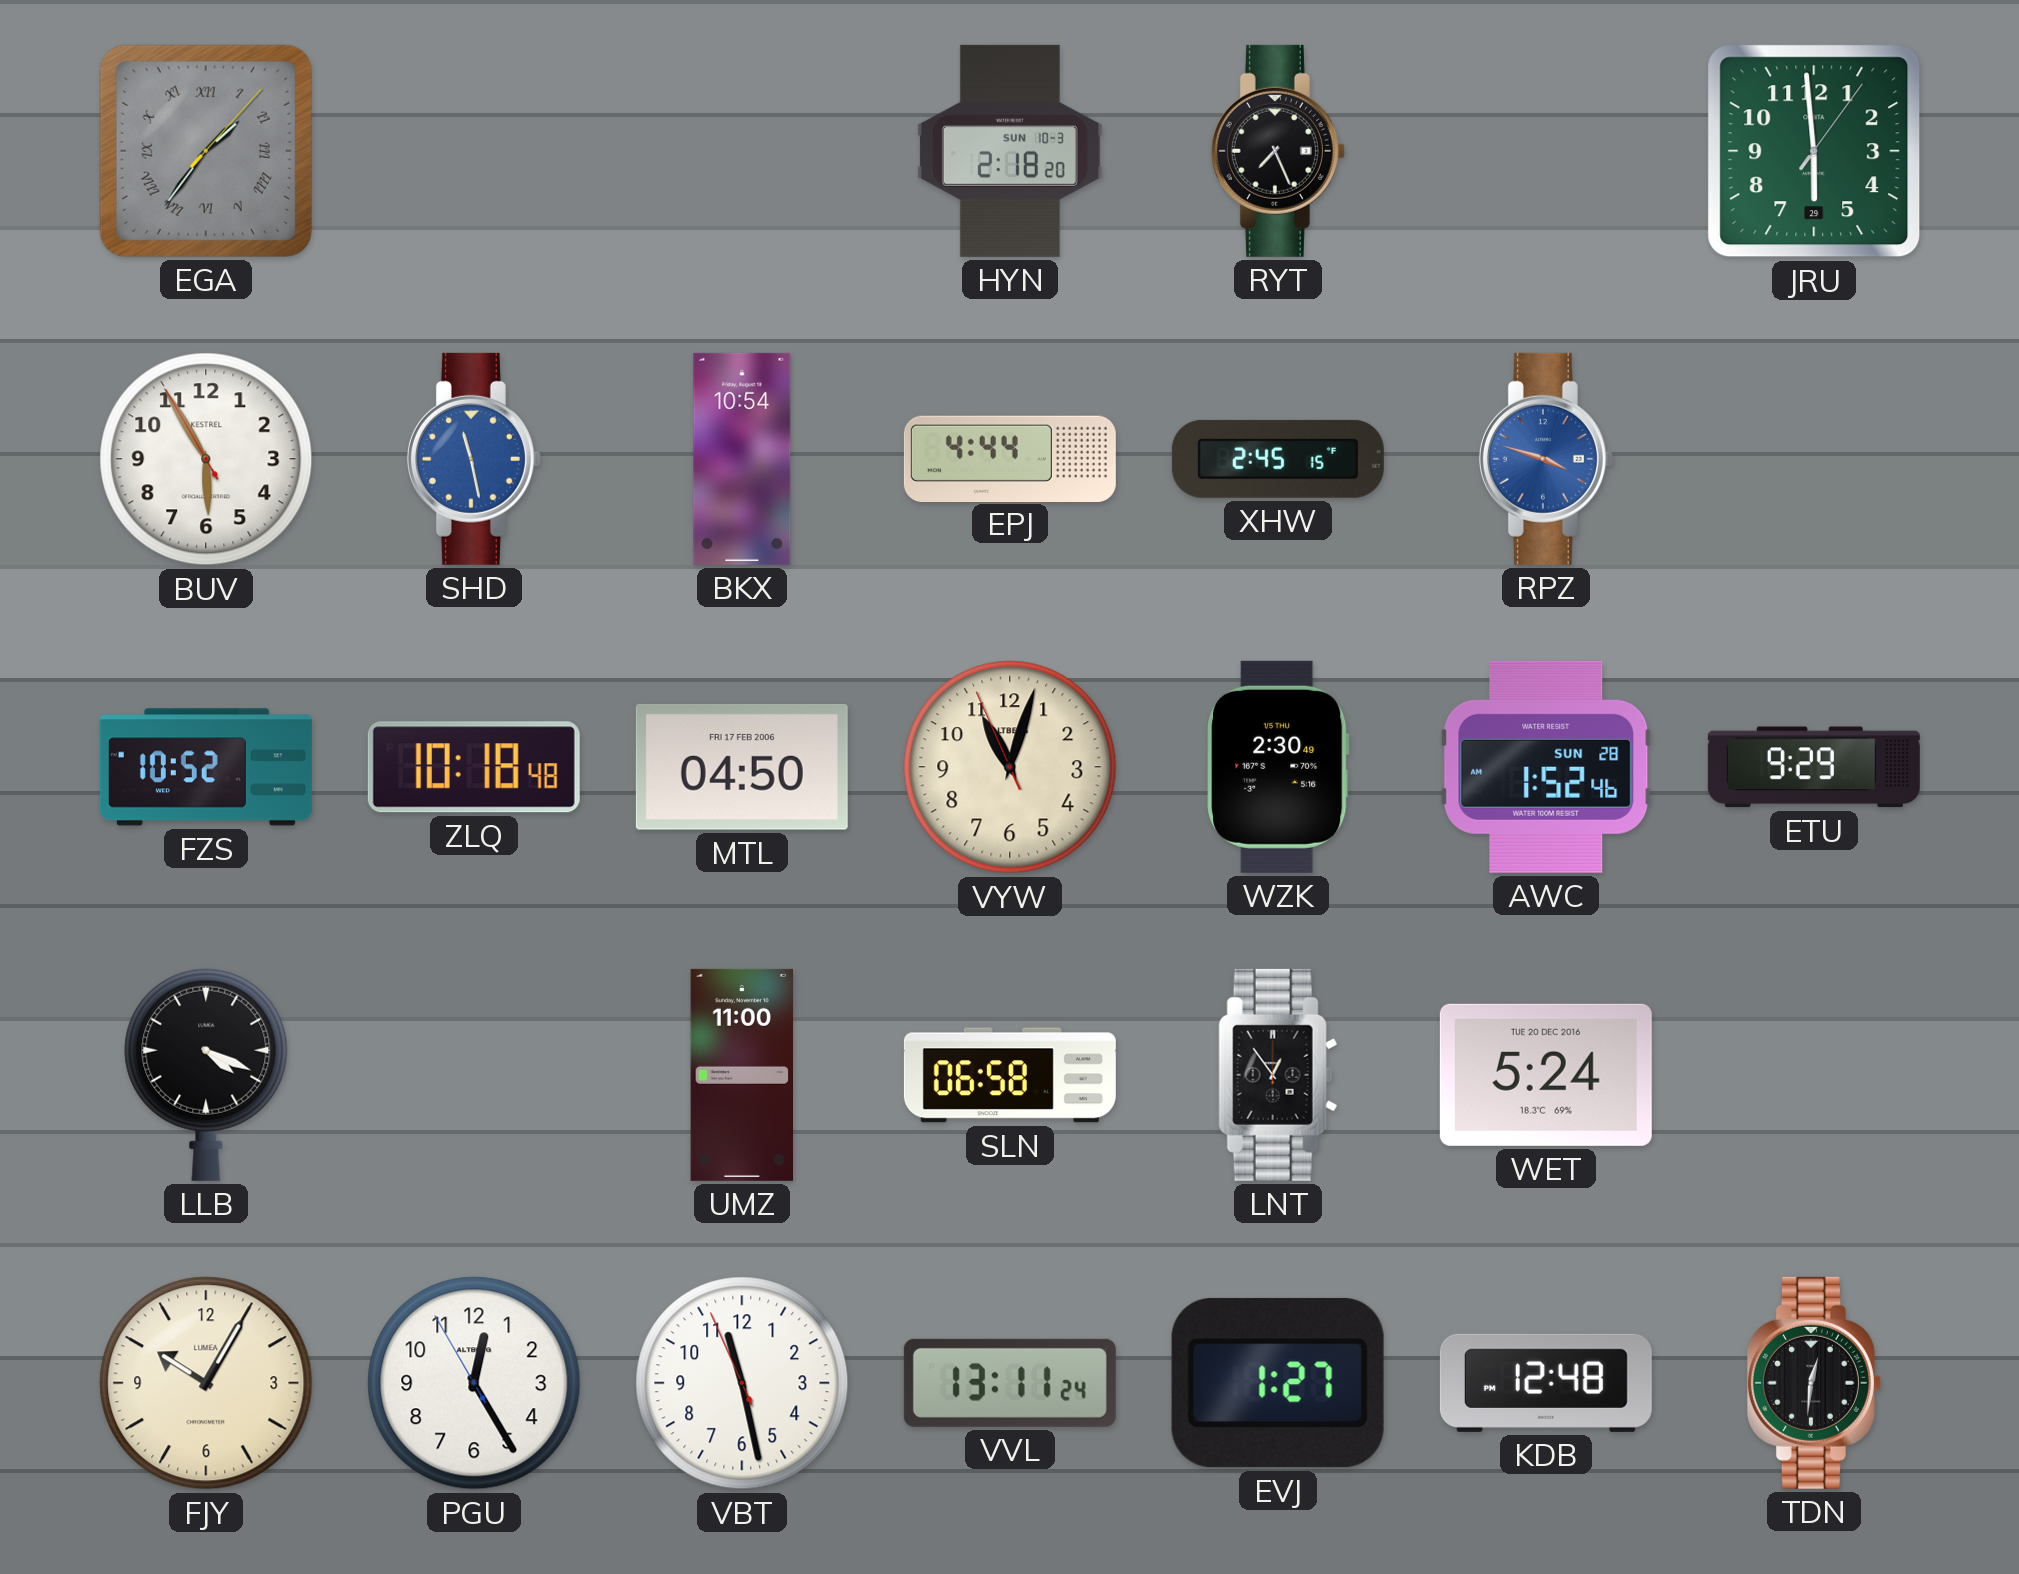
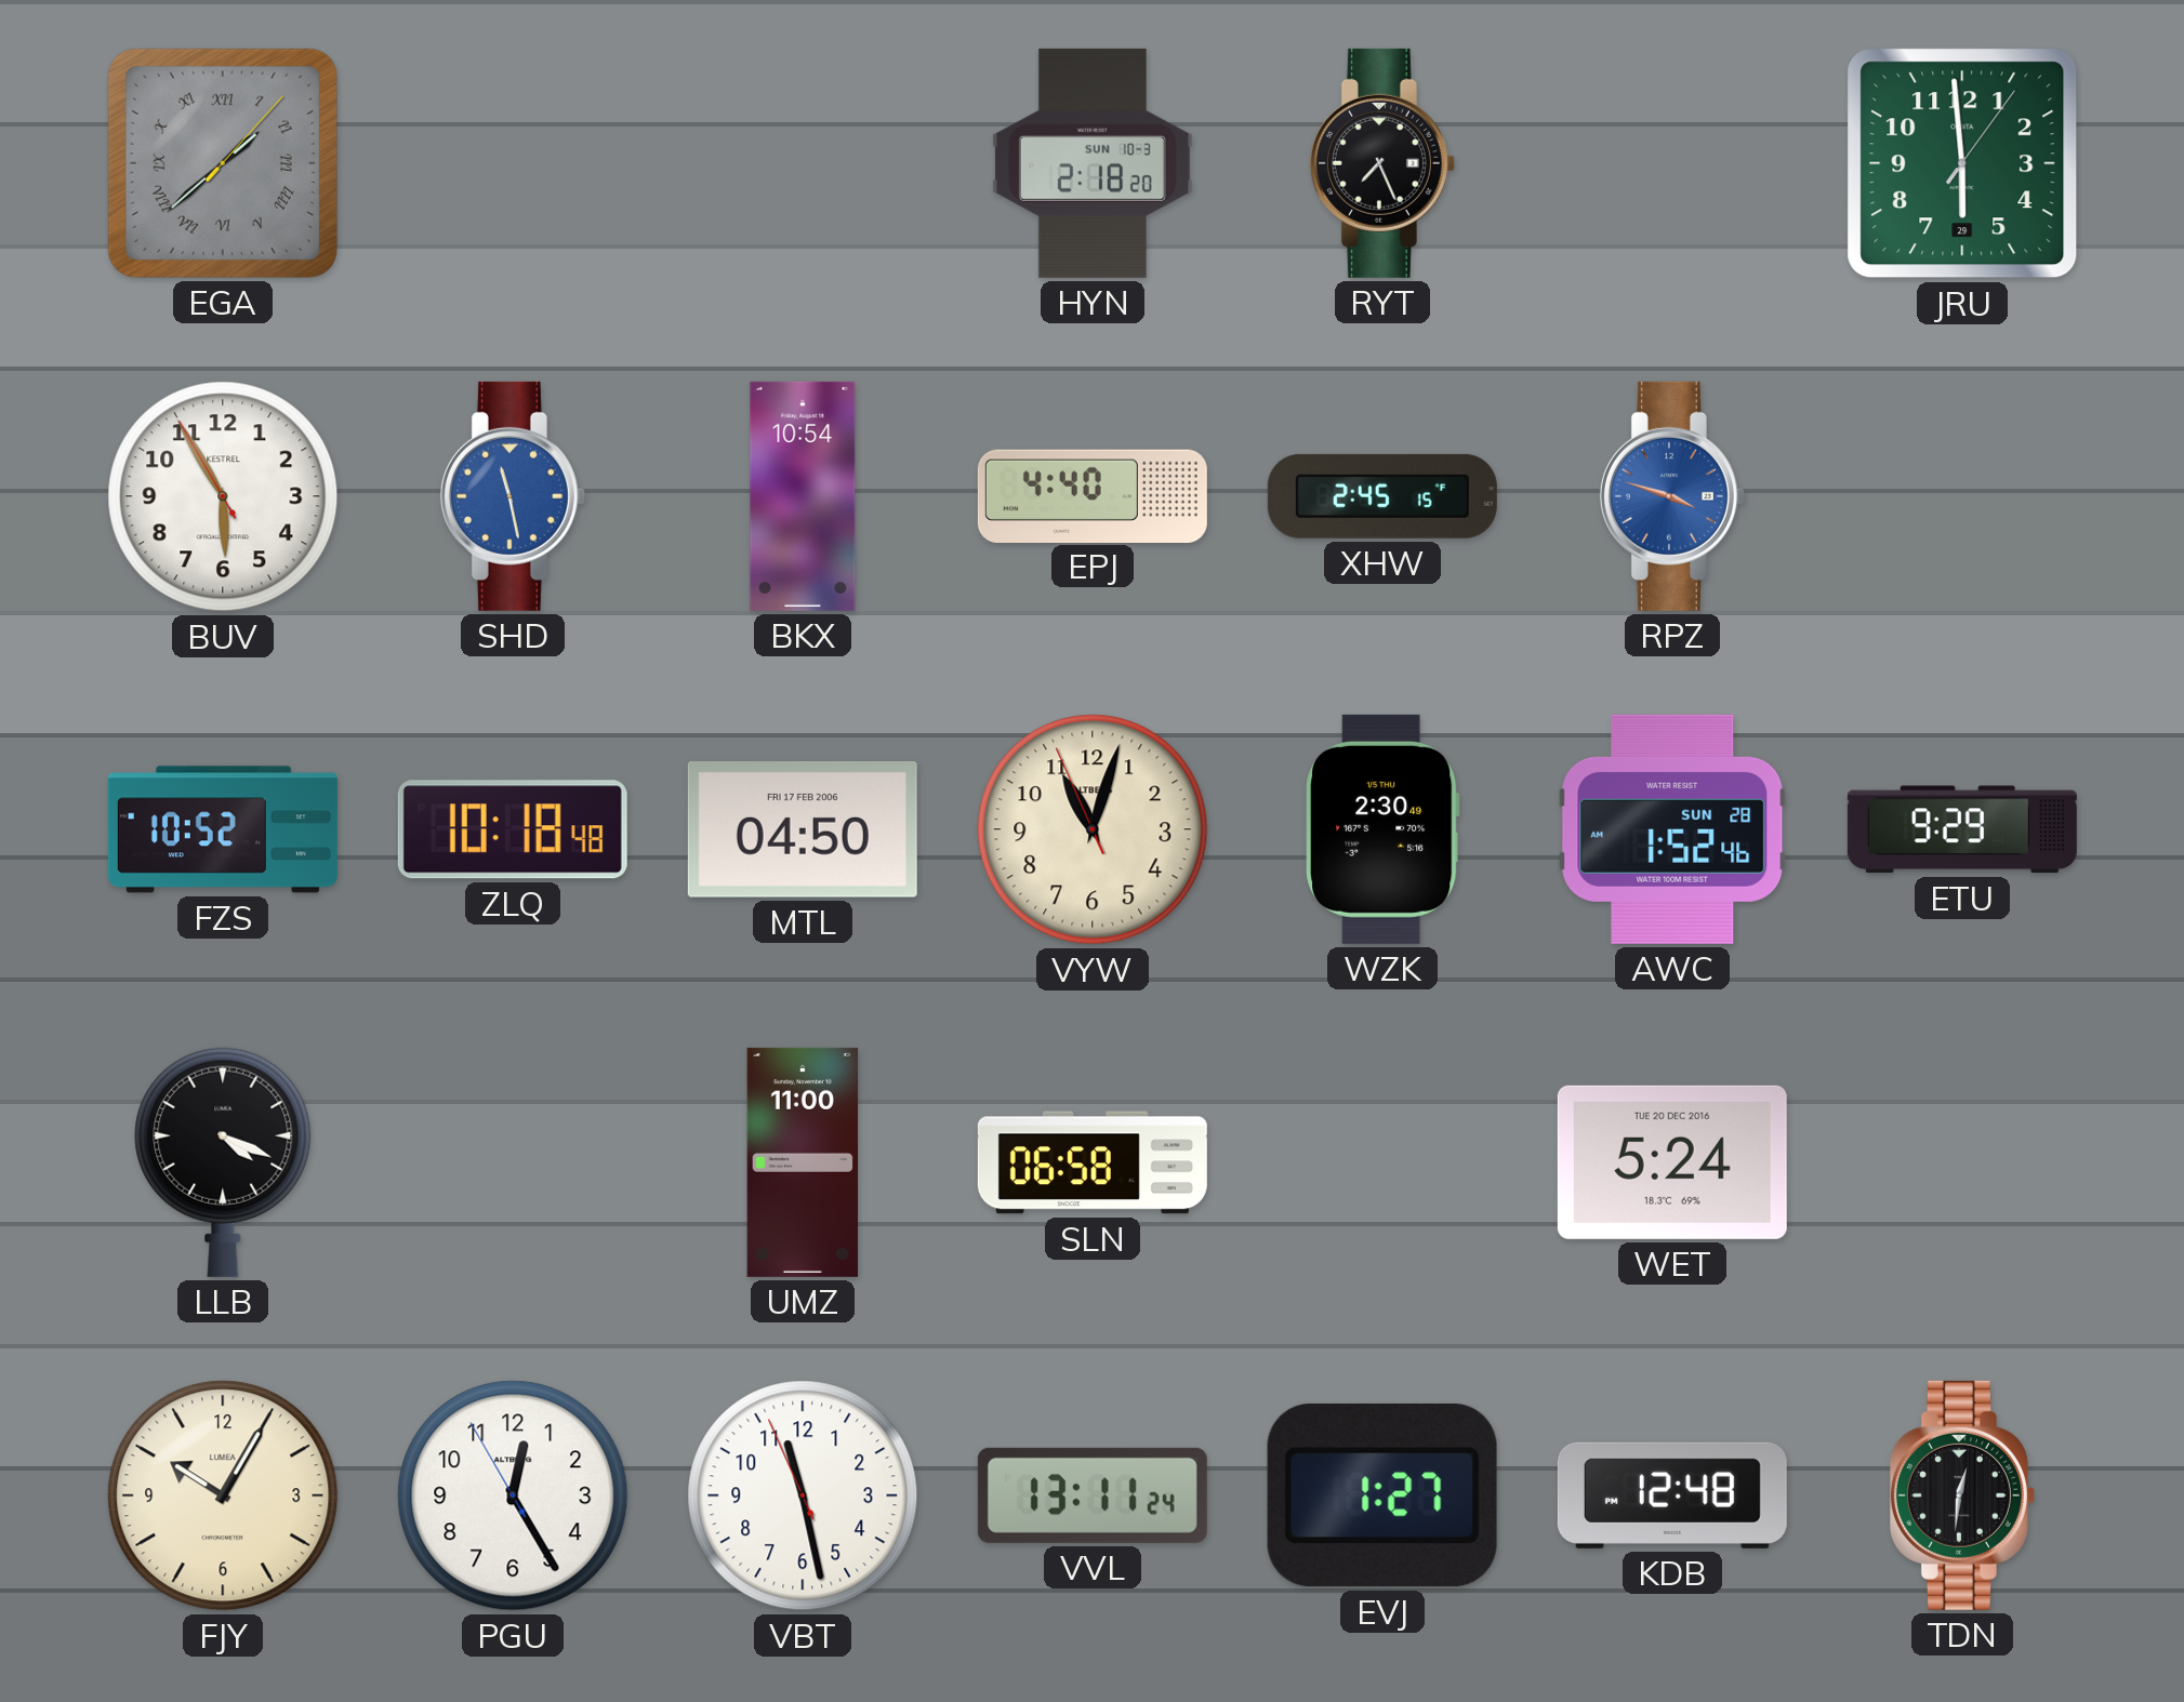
EGA: 1:36 -> 1:38
EPJ: 4:44 -> 4:40
LNT: 12:54 -> none
